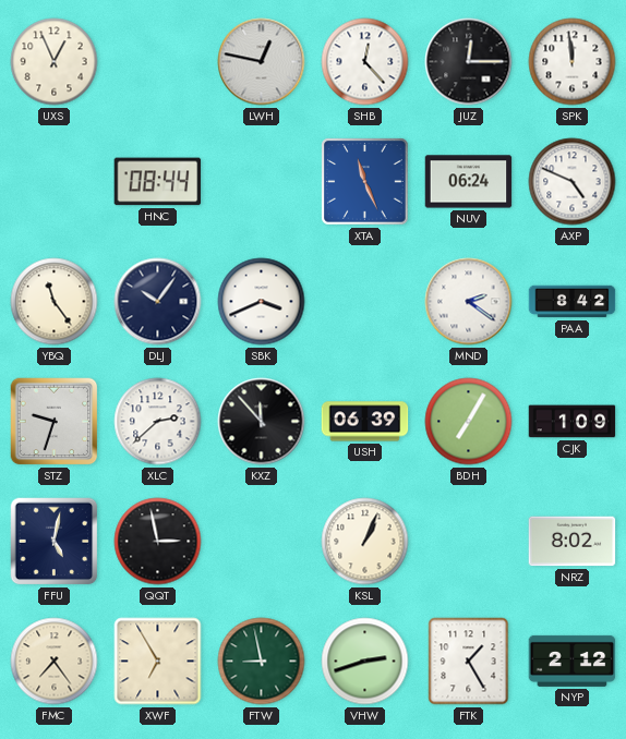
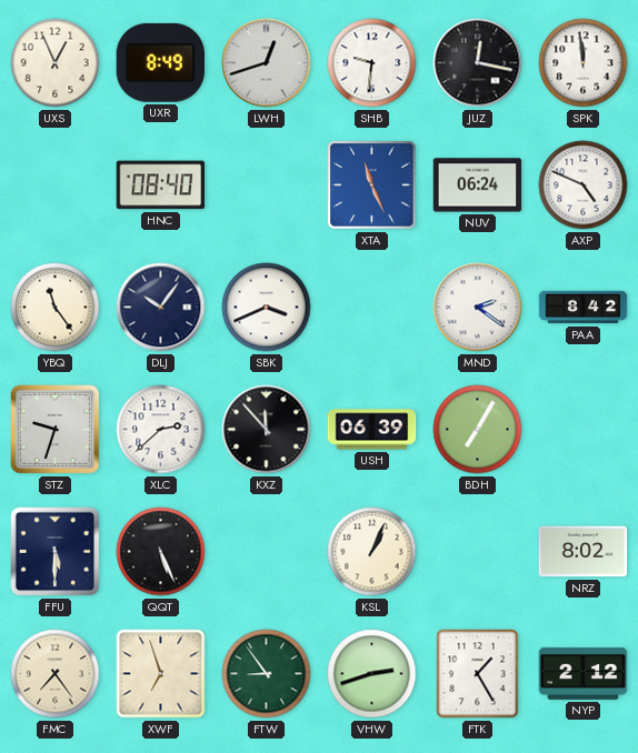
UXR: none -> 8:49
LWH: 12:47 -> 12:42
SHB: 12:23 -> 9:31
JUZ: 12:15 -> 12:17
HNC: 08:44 -> 08:40
CJK: 1:09 -> none
FFU: 5:02 -> 5:30
QQT: 2:58 -> 5:26
XWF: 6:55 -> 6:57
FTW: 8:58 -> 8:54
